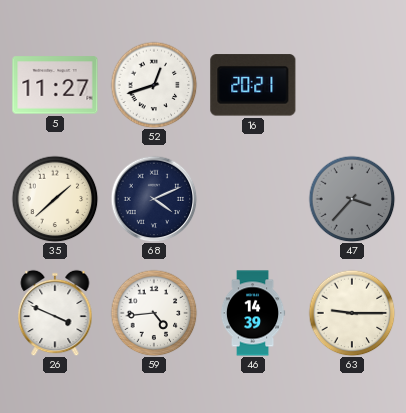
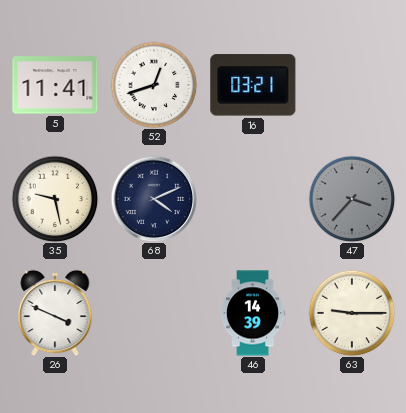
5: 11:27 -> 11:41
16: 20:21 -> 03:21
35: 1:38 -> 9:28
59: 4:44 -> none
